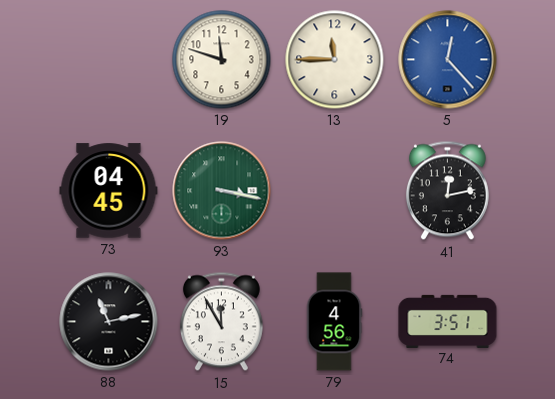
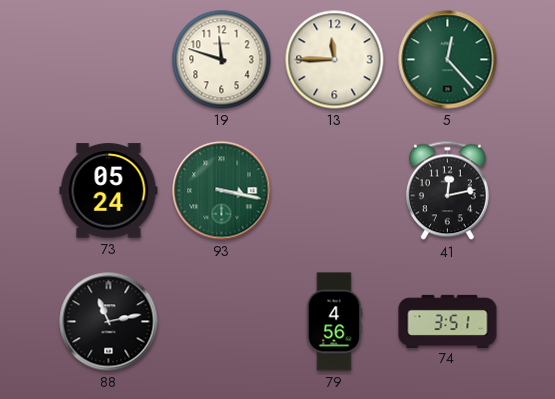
5 dial: blue -> green
73: 04:45 -> 05:24
15: 11:55 -> none
